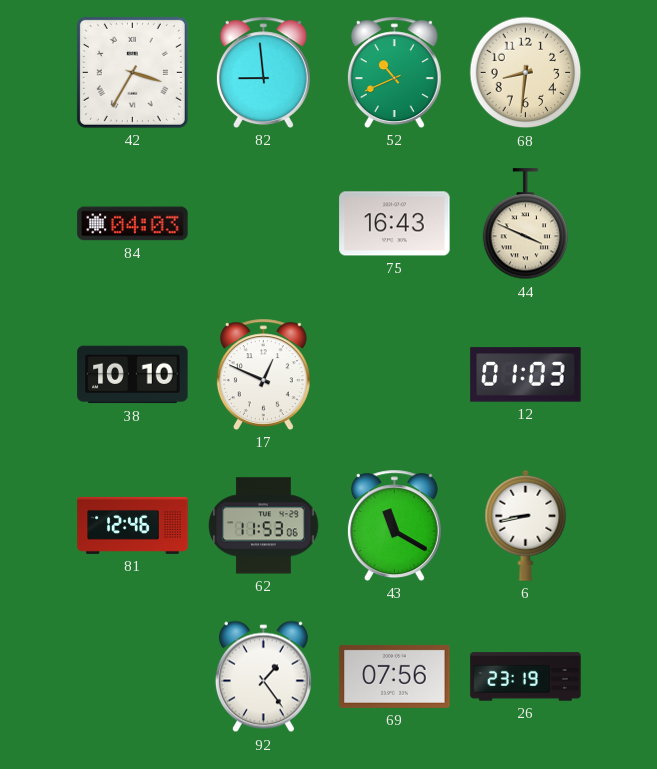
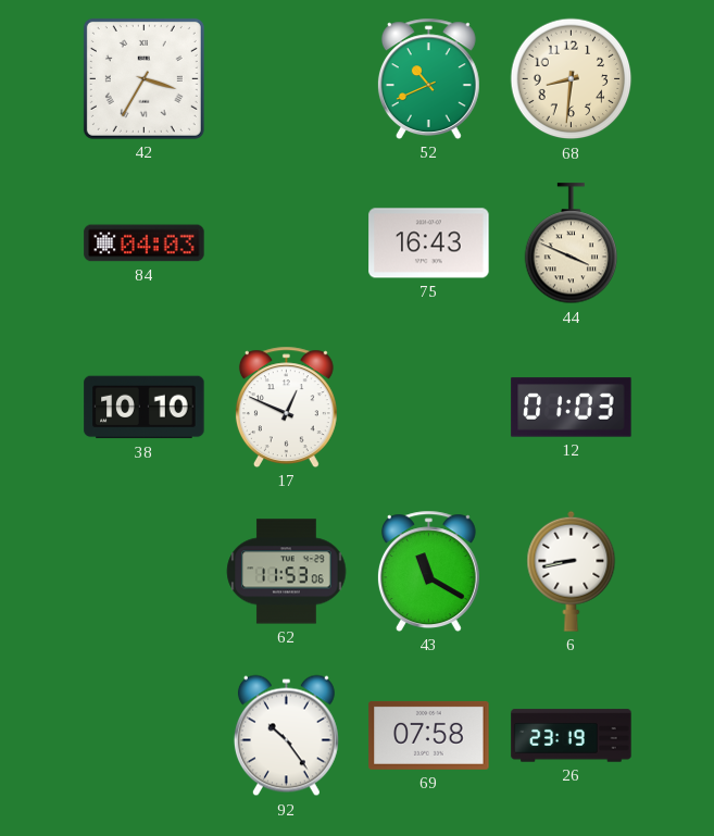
82: 8:59 -> none
81: 12:46 -> none
92: 1:24 -> 10:24
69: 07:56 -> 07:58
